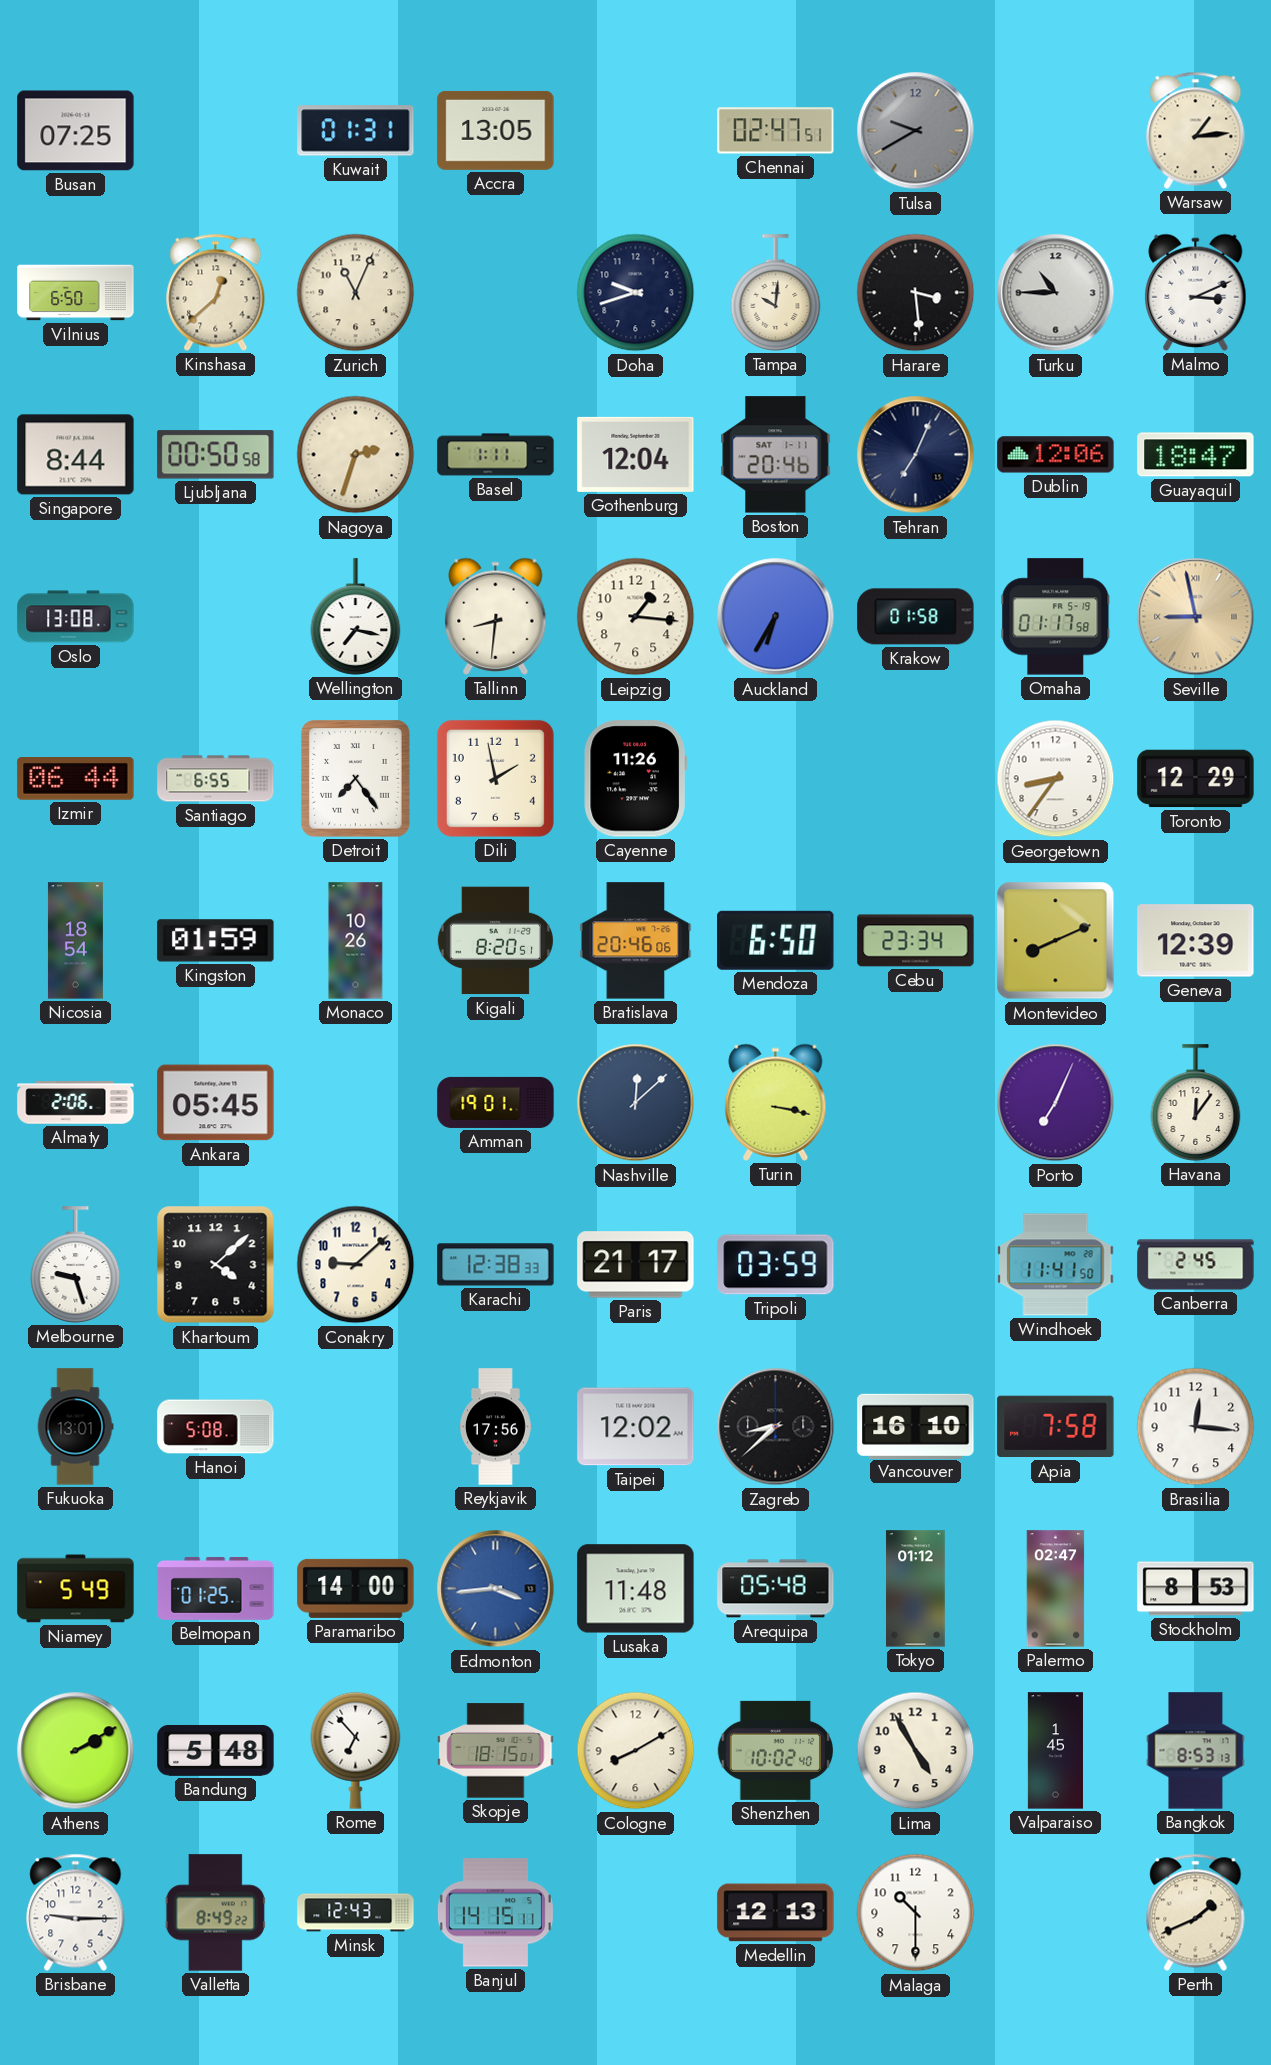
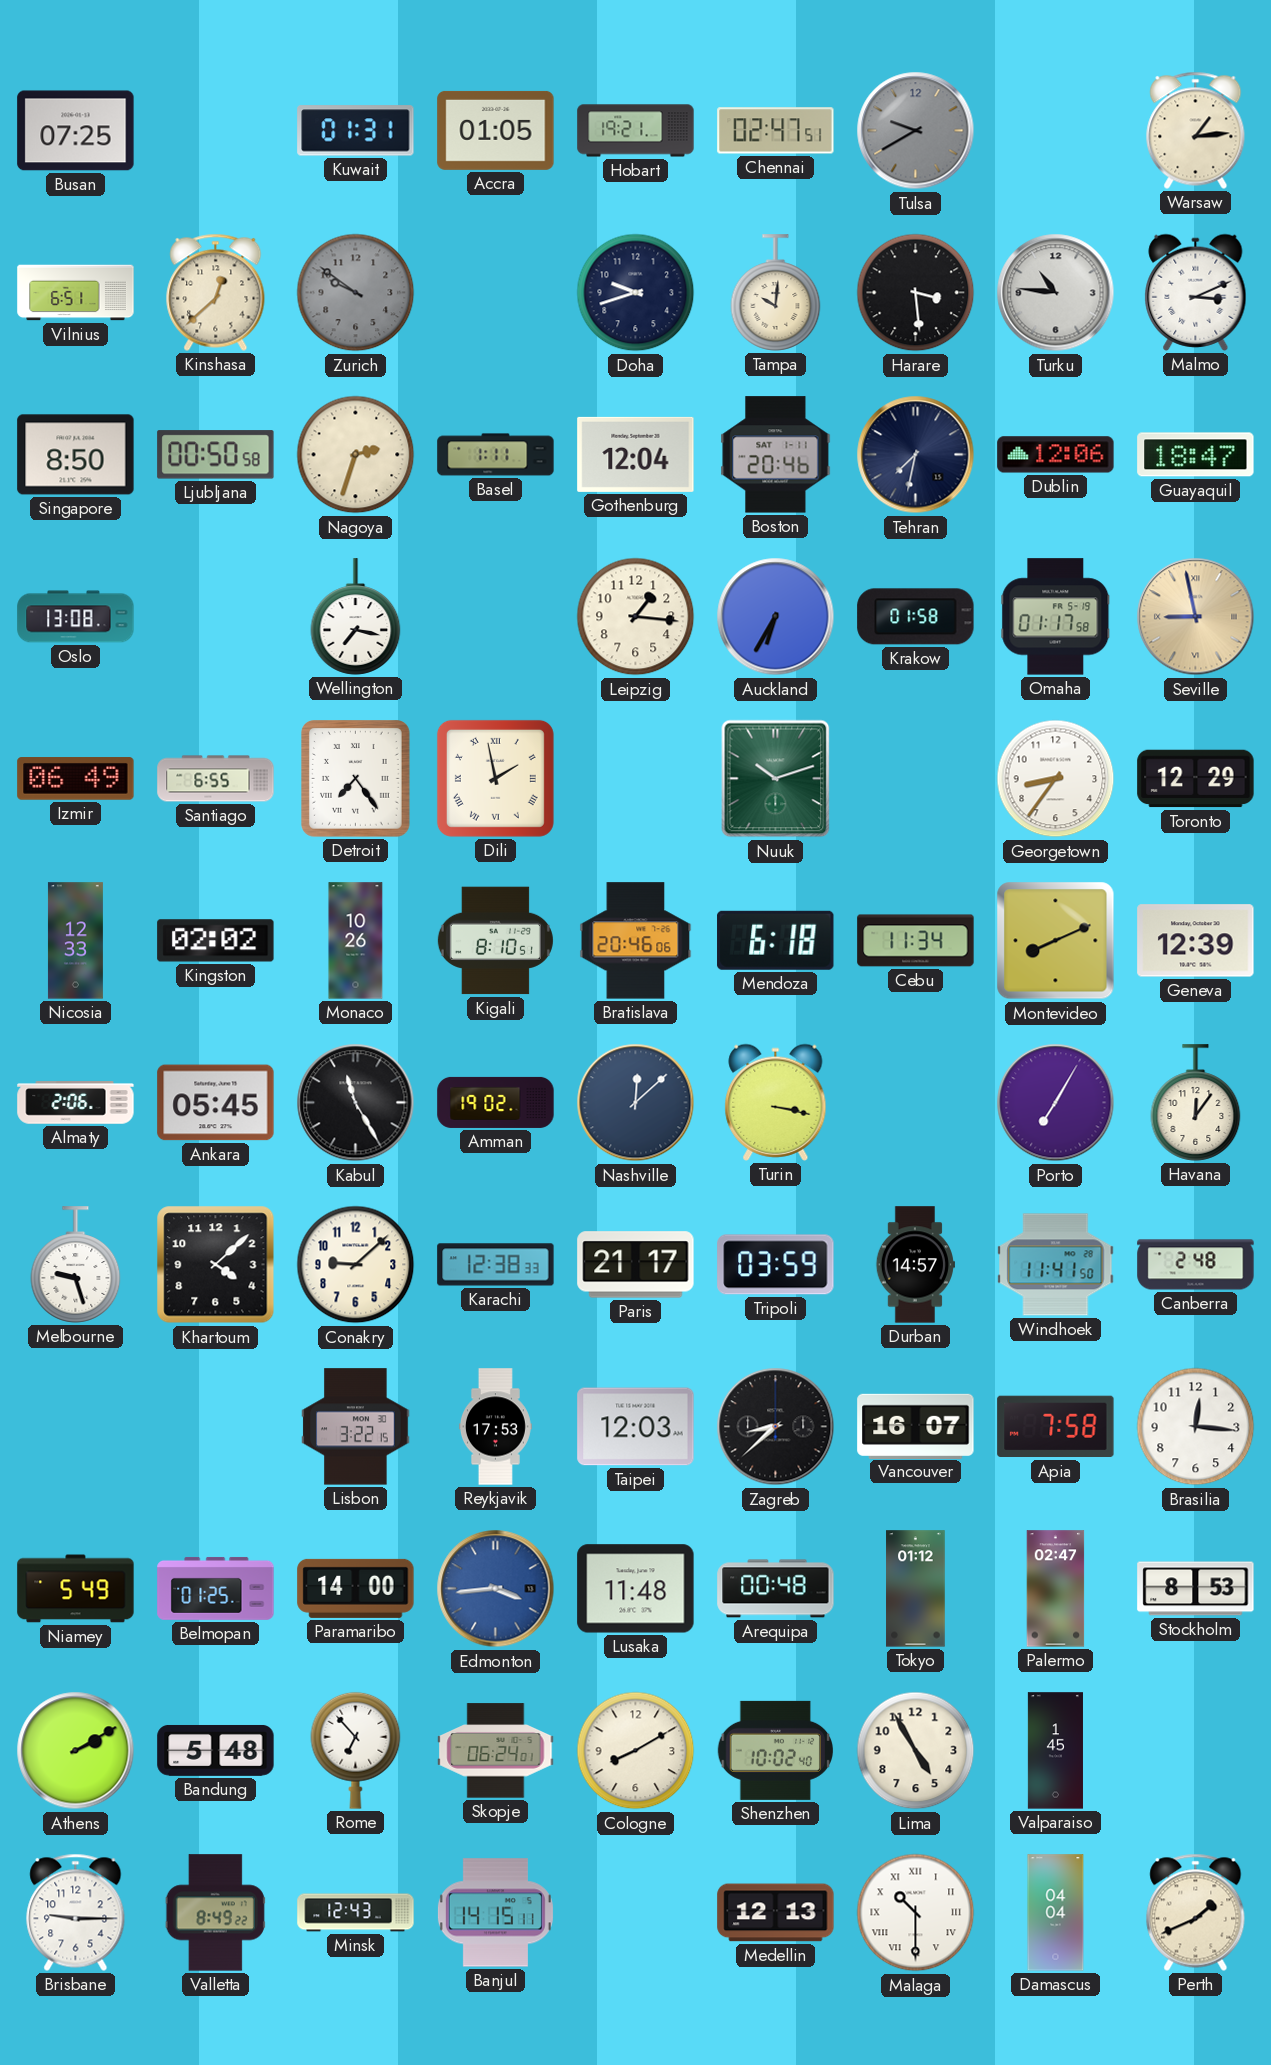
Accra: 13:05 -> 01:05
Hobart: none -> 19:21
Vilnius: 6:50 -> 6:51
Zurich: 11:04 -> 9:51
Zurich dial: cream -> grey
Turku: 10:45 -> 10:46
Singapore: 8:44 -> 8:50
Tehran: 7:04 -> 7:32
Tallinn: 8:31 -> none
Izmir: 06:44 -> 06:49
Dili numerals: Arabic -> Roman
Cayenne: 11:26 -> none
Nuuk: none -> 10:12
Nicosia: 18:54 -> 12:33
Kingston: 01:59 -> 02:02
Kigali: 8:20 -> 8:10
Mendoza: 6:50 -> 6:18
Cebu: 23:34 -> 11:34
Kabul: none -> 11:25
Amman: 19:01 -> 19:02
Porto: 7:04 -> 7:05
Durban: none -> 14:57
Canberra: 2:45 -> 2:48
Fukuoka: 13:01 -> none
Hanoi: 5:08 -> none
Lisbon: none -> 3:22
Reykjavik: 17:56 -> 17:53
Taipei: 12:02 -> 12:03
Vancouver: 16:10 -> 16:07
Arequipa: 05:48 -> 00:48
Skopje: 18:15 -> 06:24
Bangkok: 8:53 -> none
Malaga numerals: Arabic -> Roman
Damascus: none -> 04:04
